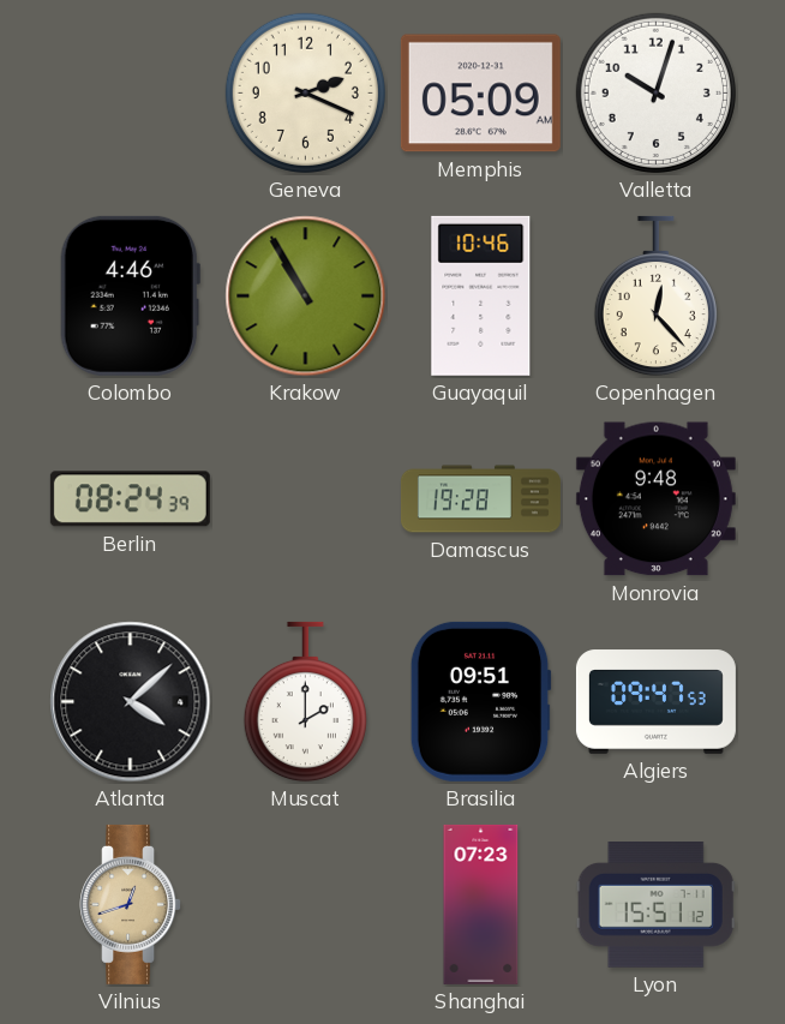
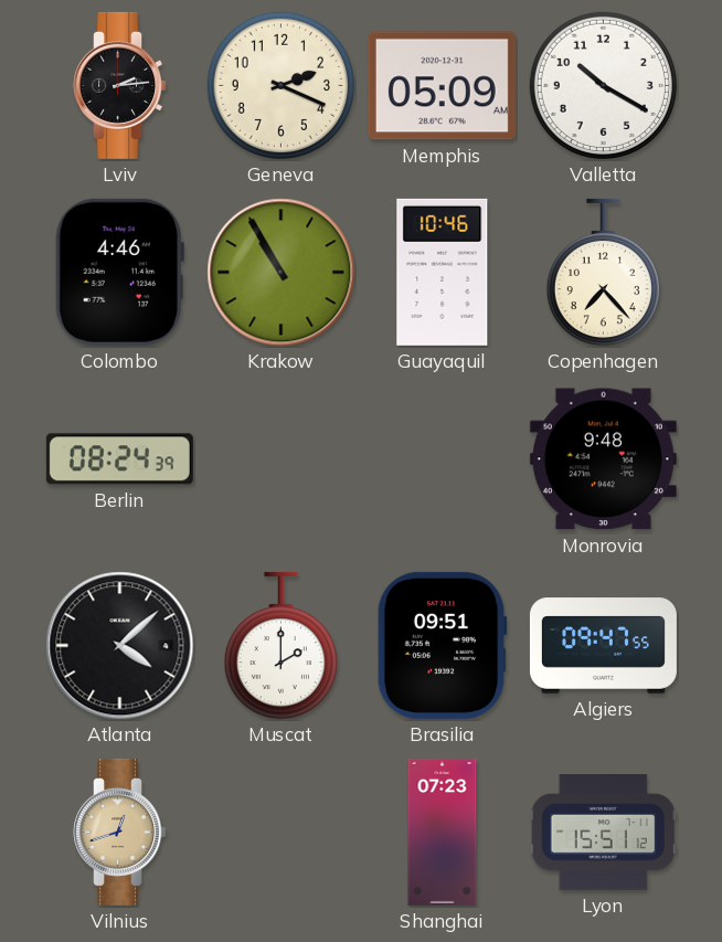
Lviv: none -> 2:14
Valletta: 10:03 -> 10:20
Copenhagen: 12:23 -> 7:23
Damascus: 19:28 -> none
Algiers: 09:47:53 -> 09:47:55
